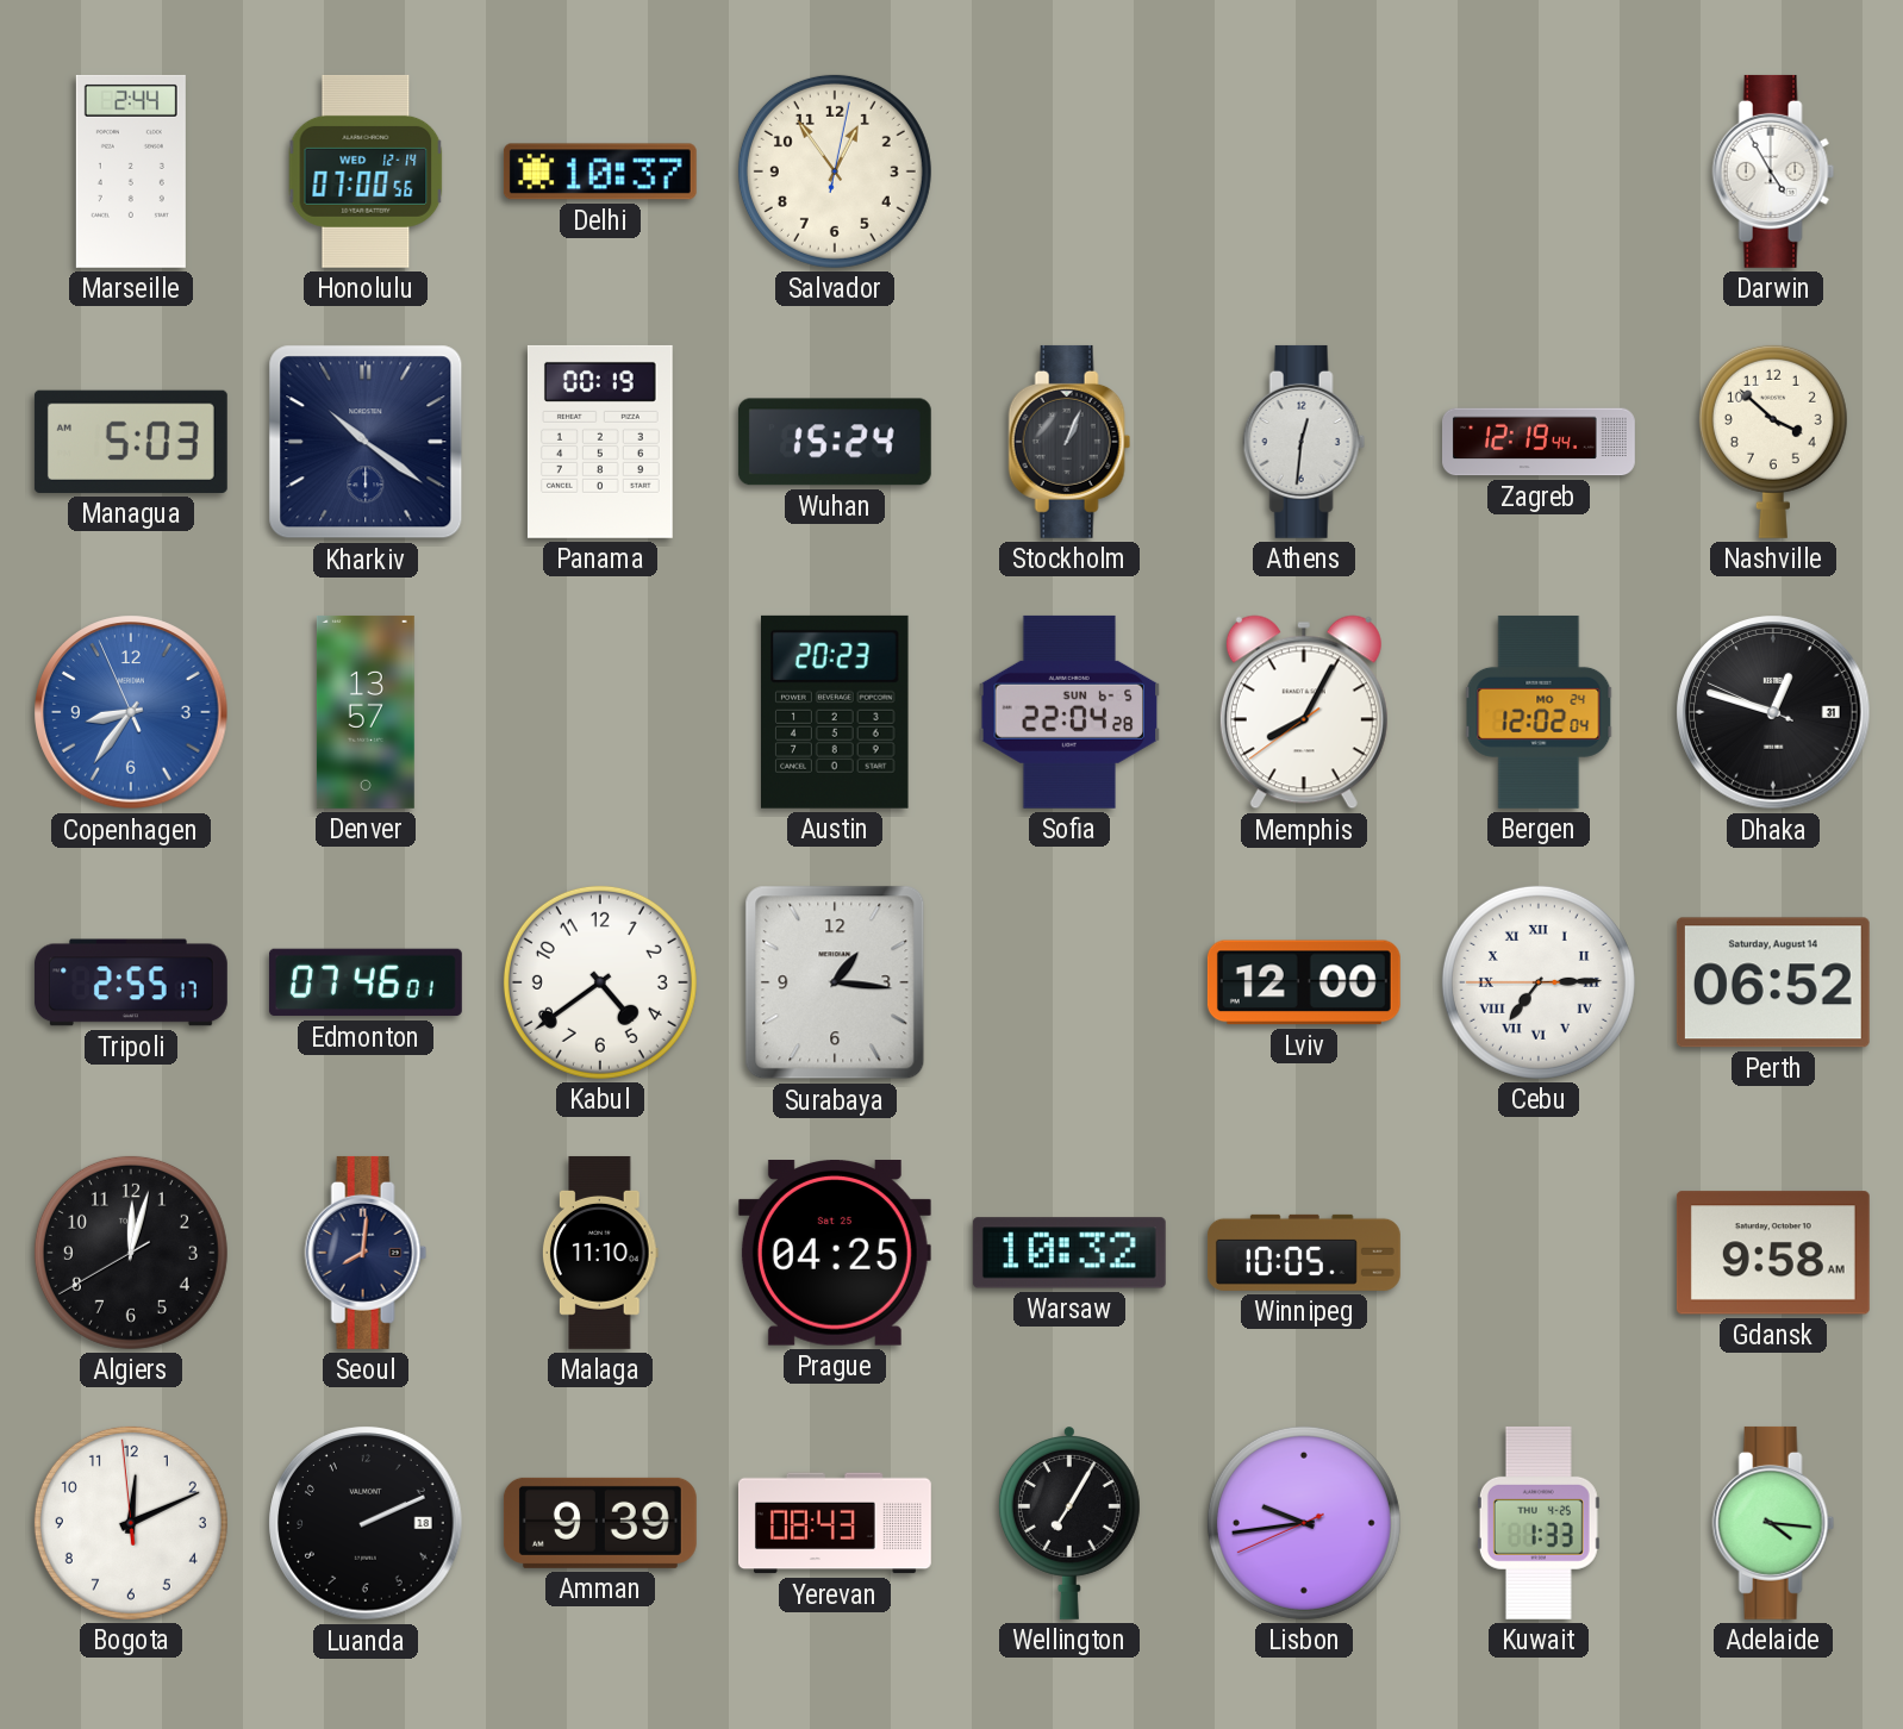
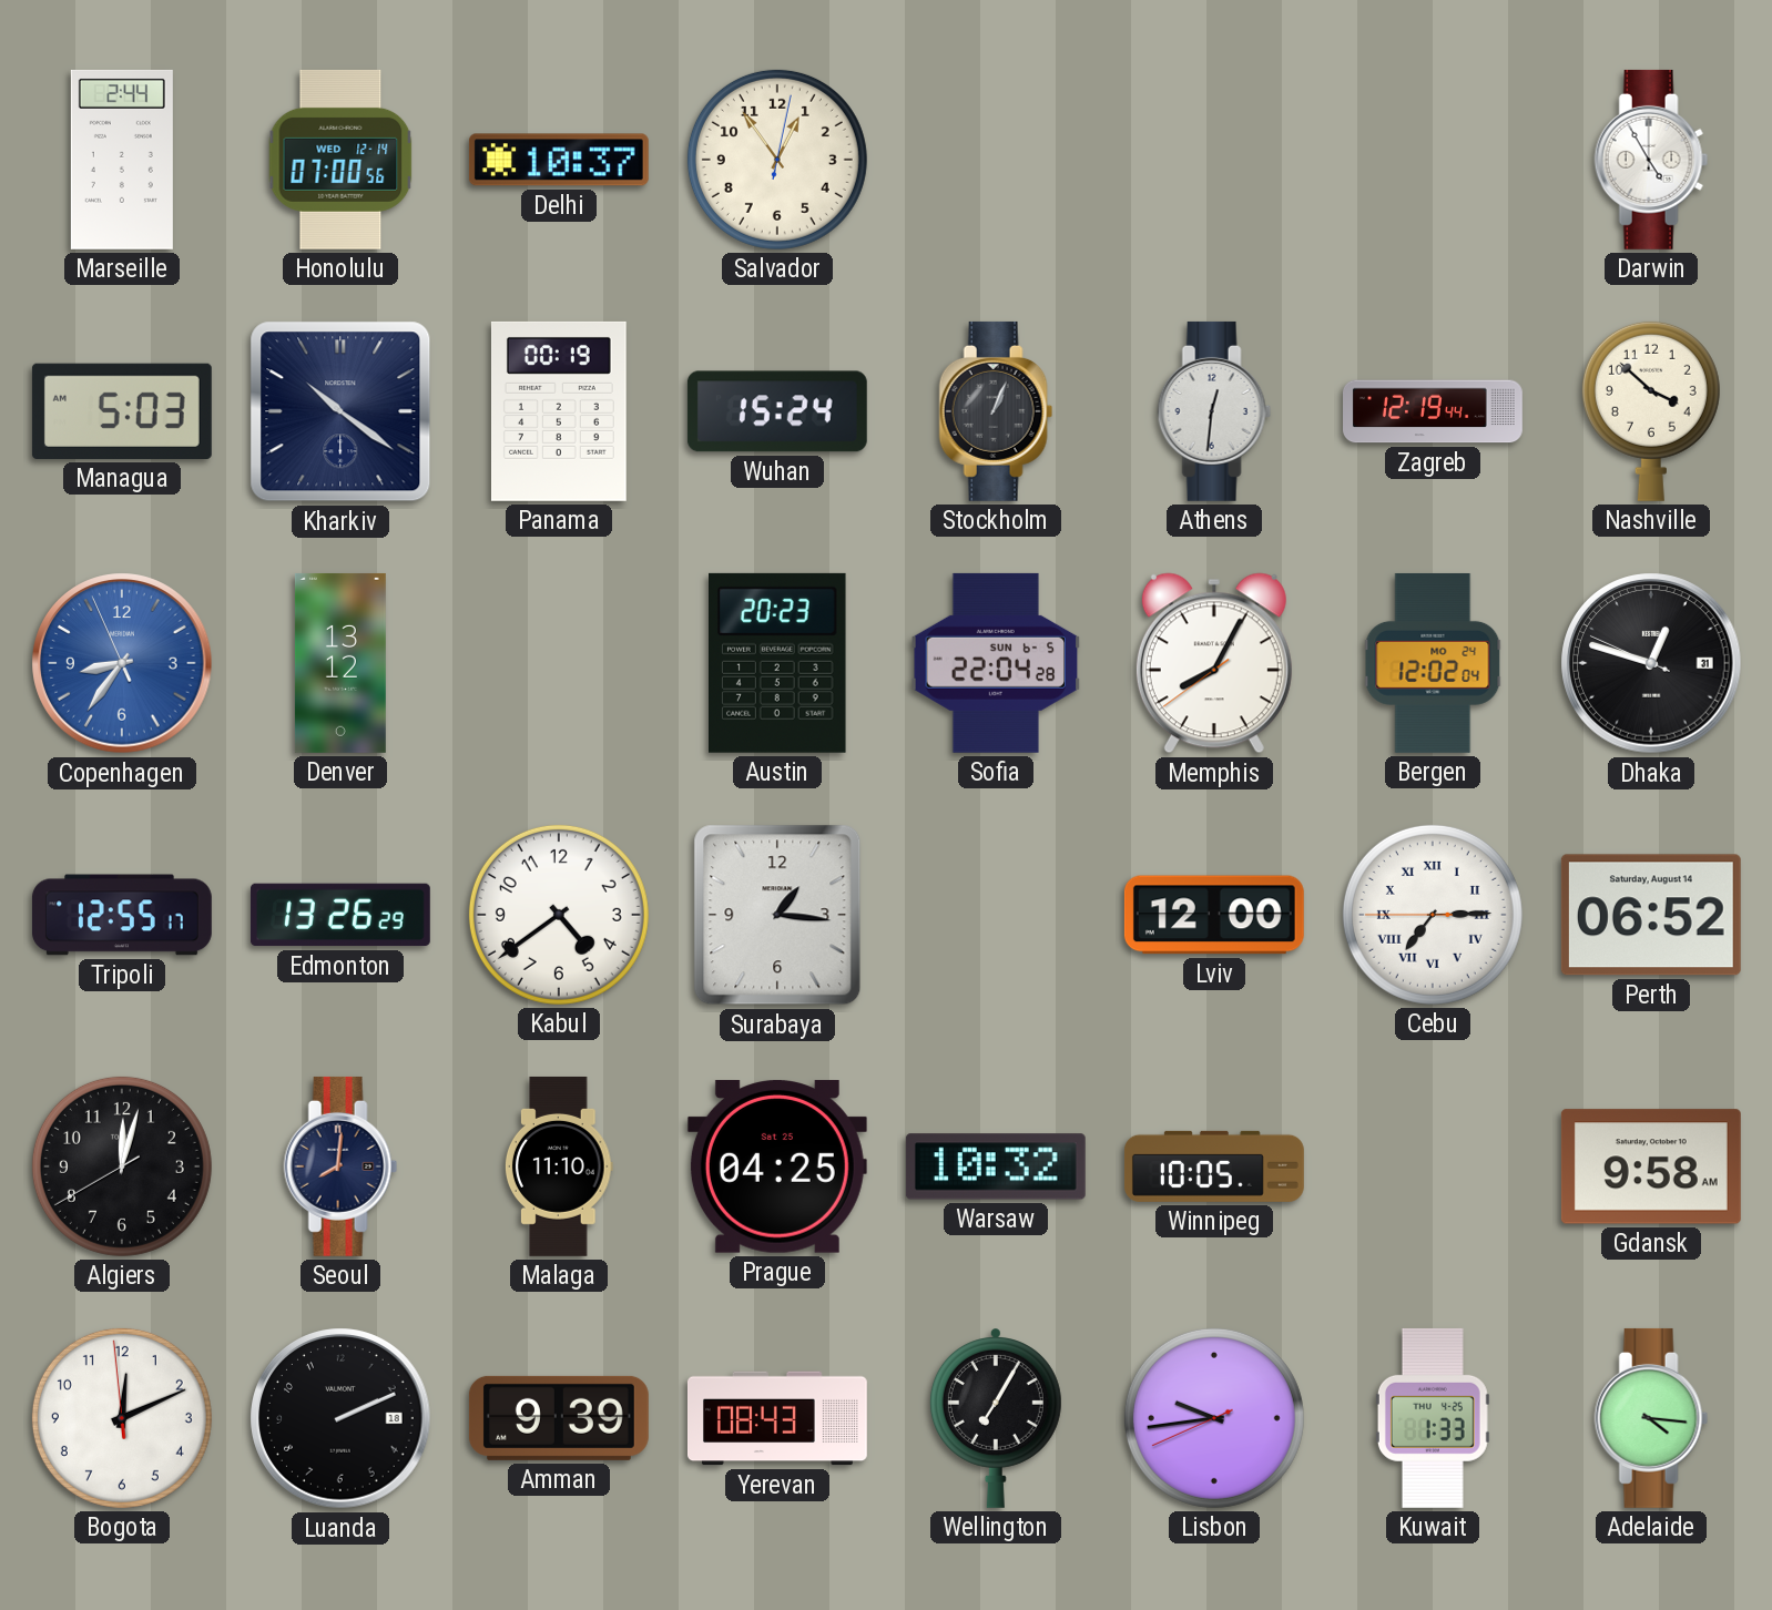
Denver: 13:57 -> 13:12
Tripoli: 2:55 -> 12:55
Edmonton: 07:46 -> 13:26
